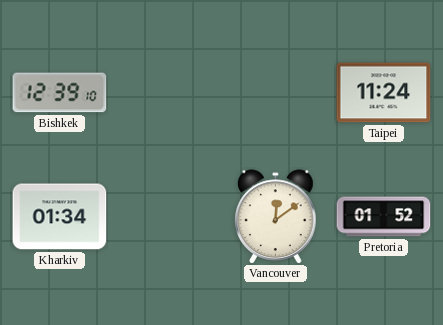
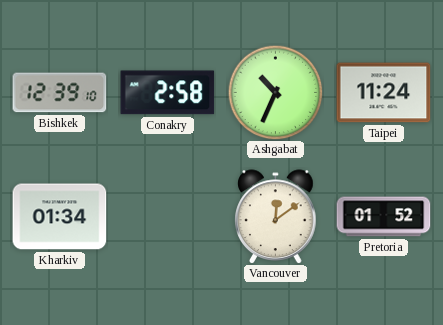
Conakry: none -> 2:58
Ashgabat: none -> 10:34
